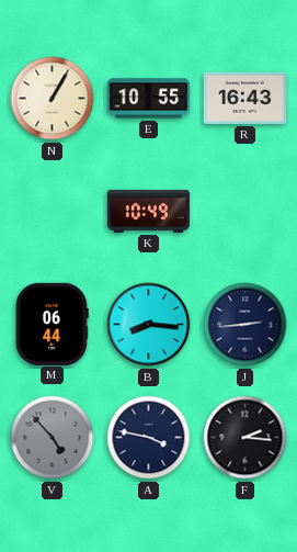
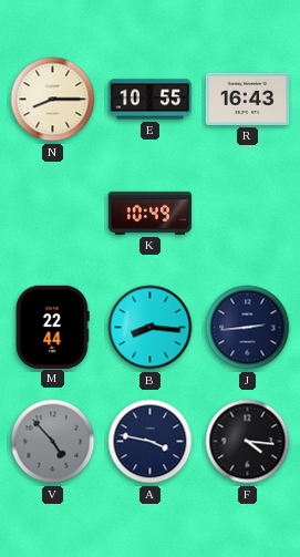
N: 1:05 -> 8:15
M: 06:44 -> 22:44
F: 2:16 -> 4:16
